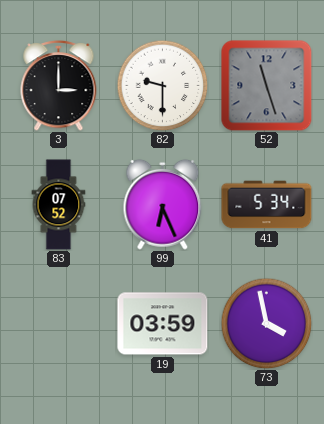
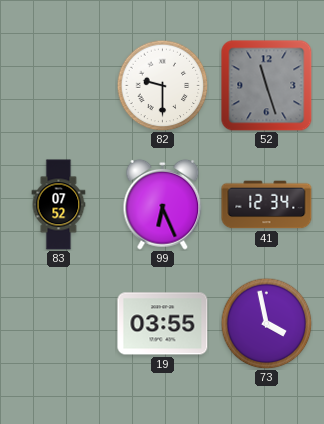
3: 3:00 -> none
41: 5:34 -> 12:34
19: 03:59 -> 03:55
